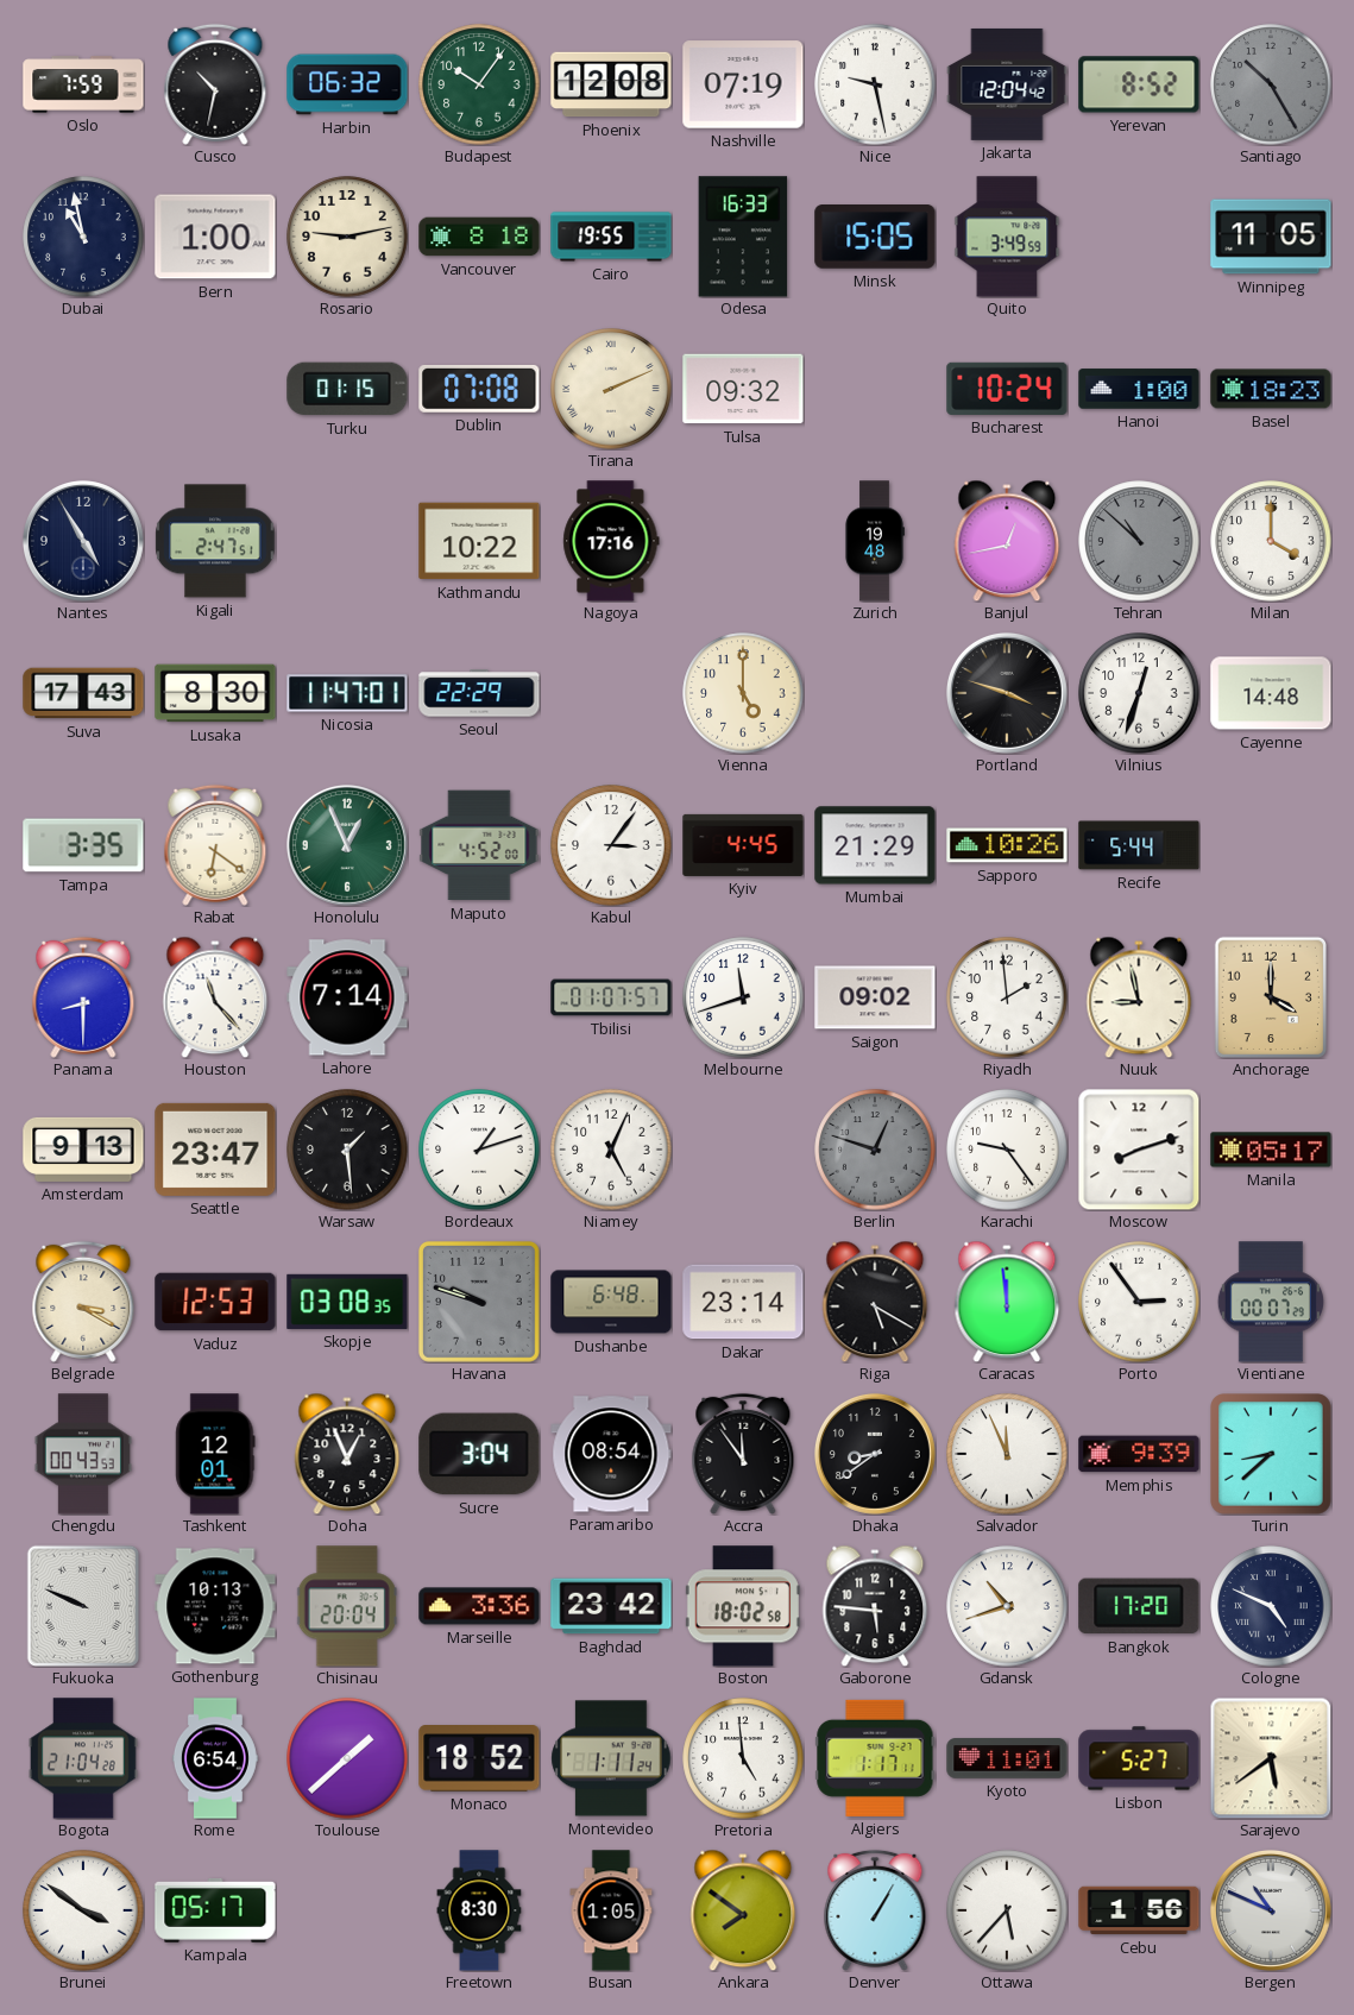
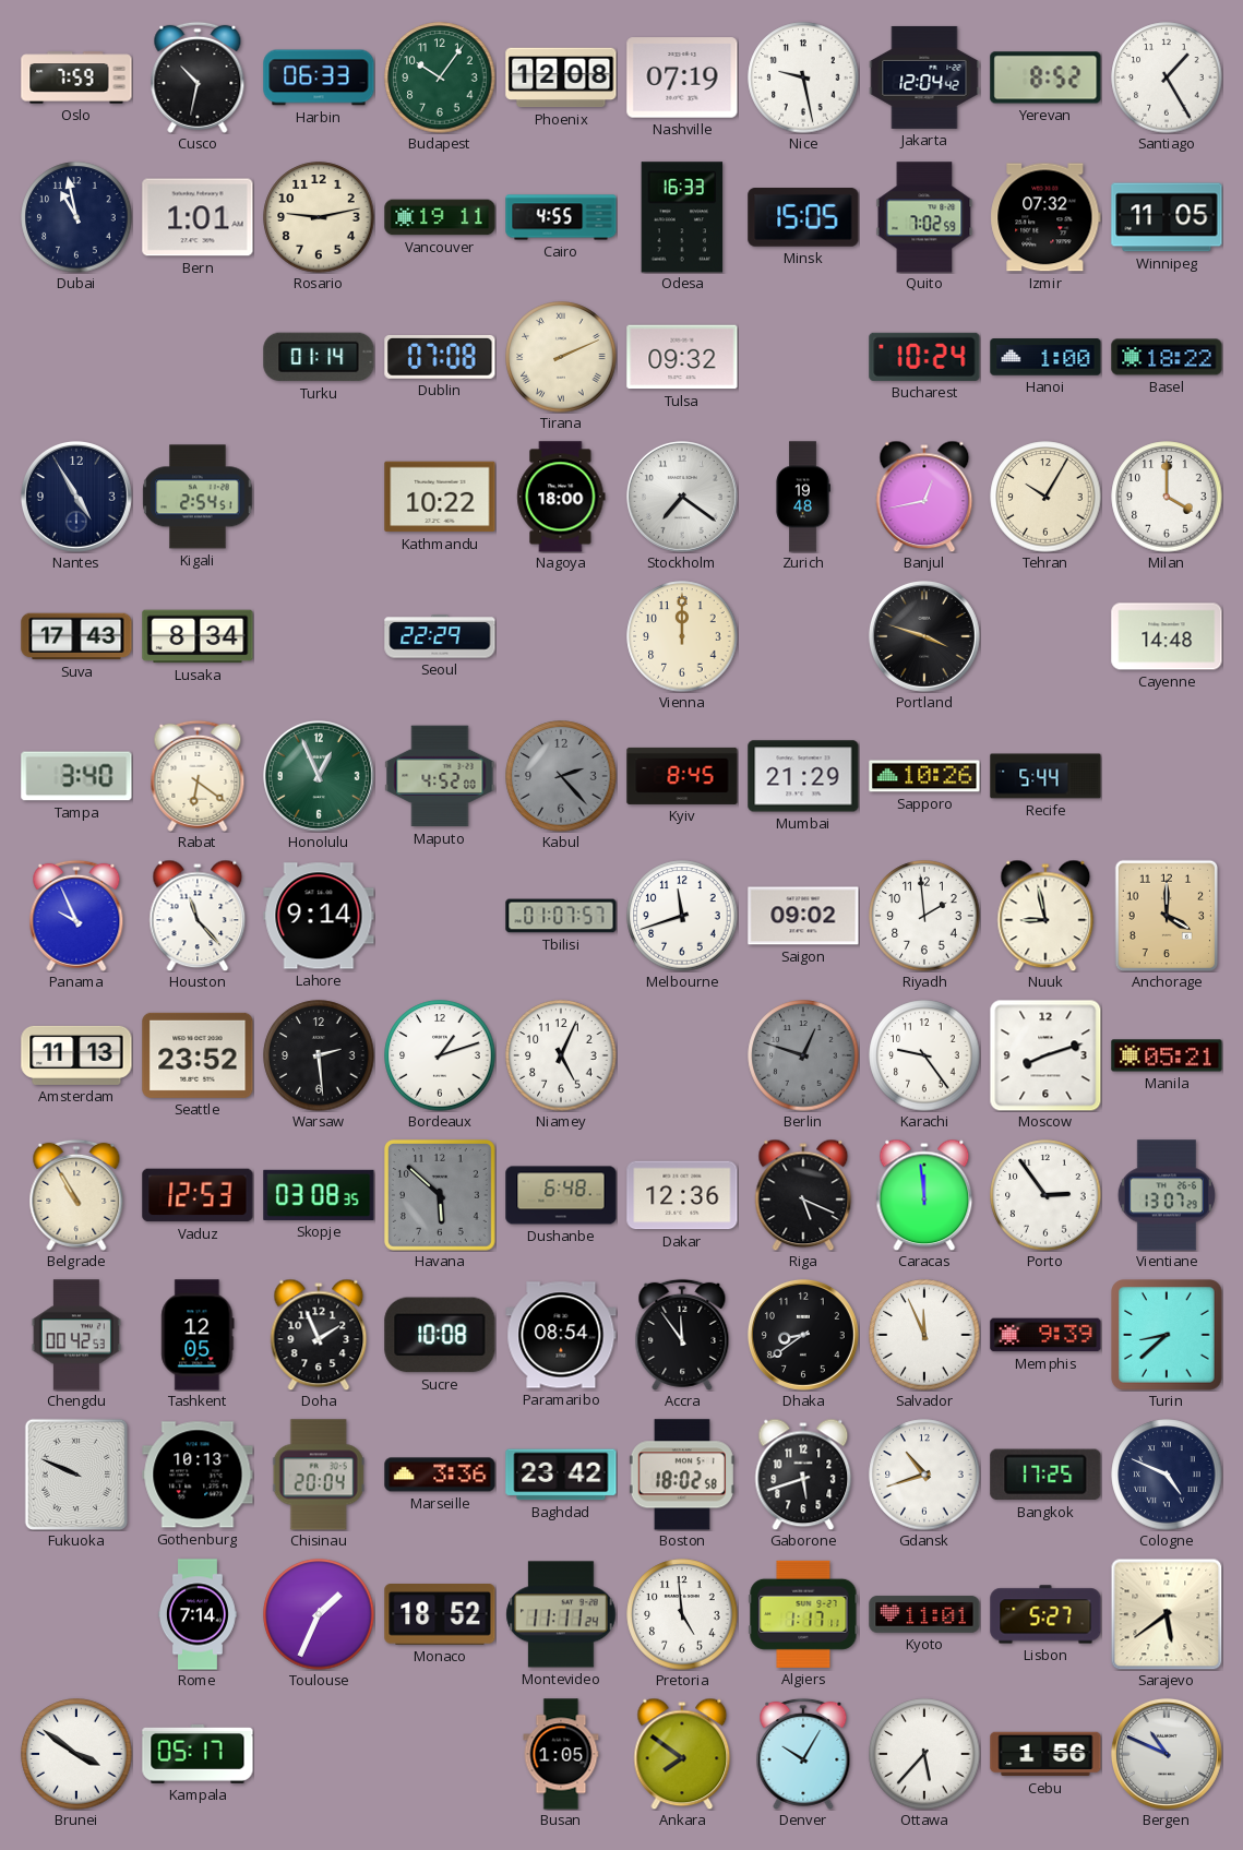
Harbin: 06:32 -> 06:33
Santiago: 10:25 -> 1:25
Santiago dial: grey -> white
Bern: 1:00 -> 1:01
Vancouver: 8:18 -> 19:11
Cairo: 19:55 -> 4:55
Quito: 3:49 -> 7:02
Izmir: none -> 07:32
Turku: 01:15 -> 01:14
Basel: 18:23 -> 18:22
Kigali: 2:47 -> 2:54
Nagoya: 17:16 -> 18:00
Stockholm: none -> 7:21
Tehran: 10:52 -> 10:05
Tehran dial: grey -> cream
Lusaka: 8:30 -> 8:34
Nicosia: 11:47 -> none
Vienna: 5:00 -> 12:00
Vilnius: 12:33 -> none
Tampa: 3:35 -> 3:40
Kabul: 3:06 -> 2:23
Kabul dial: white -> grey
Kyiv: 4:45 -> 8:45
Panama: 8:30 -> 9:56
Lahore: 7:14 -> 9:14
Amsterdam: 9:13 -> 11:13
Seattle: 23:47 -> 23:52
Warsaw: 1:29 -> 2:29
Manila: 05:17 -> 05:21
Belgrade: 3:20 -> 10:55
Havana: 9:48 -> 5:52
Dakar: 23:14 -> 12:36
Riga: 5:20 -> 5:19
Vientiane: 00:07 -> 13:07
Chengdu: 00:43 -> 00:42
Tashkent: 12:01 -> 12:05
Doha: 12:56 -> 1:56
Sucre: 3:04 -> 10:08
Gaborone: 5:46 -> 5:42
Bangkok: 17:20 -> 17:25
Bogota: 21:04 -> none
Rome: 6:54 -> 7:14
Toulouse: 1:38 -> 1:34
Montevideo: 1:11 -> 11:11
Freetown: 8:30 -> none
Denver: 1:05 -> 10:05
